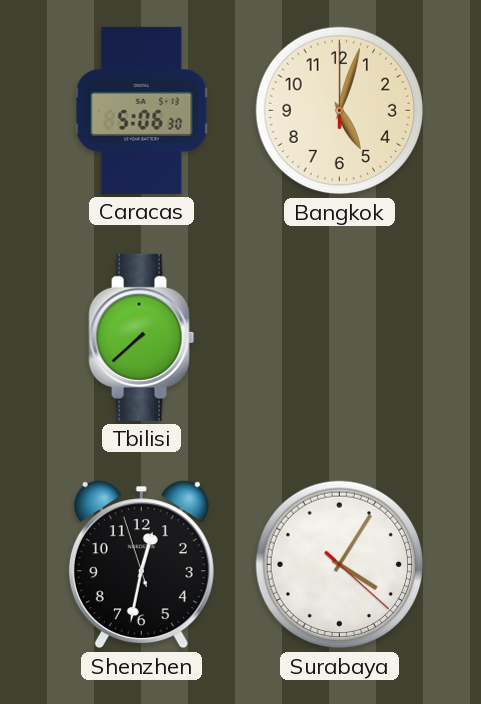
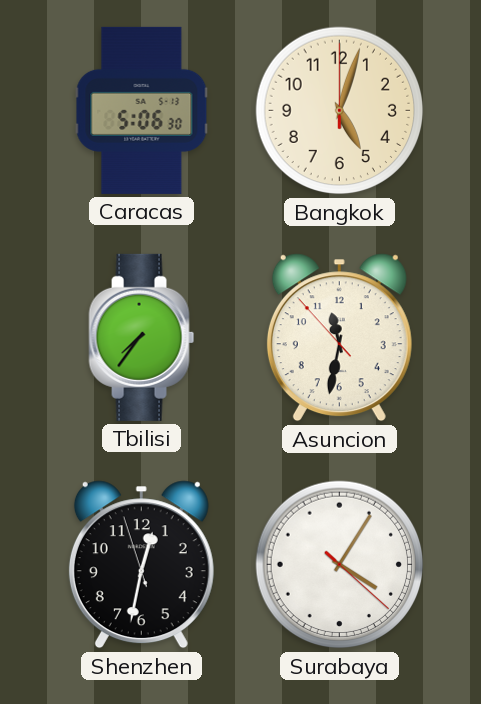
Tbilisi: 7:38 -> 7:36
Asuncion: none -> 11:31
